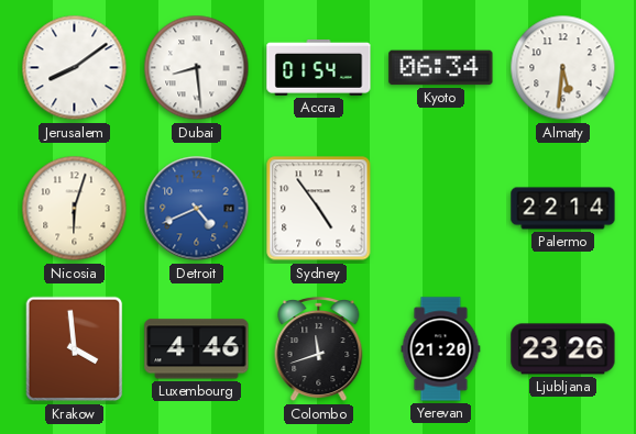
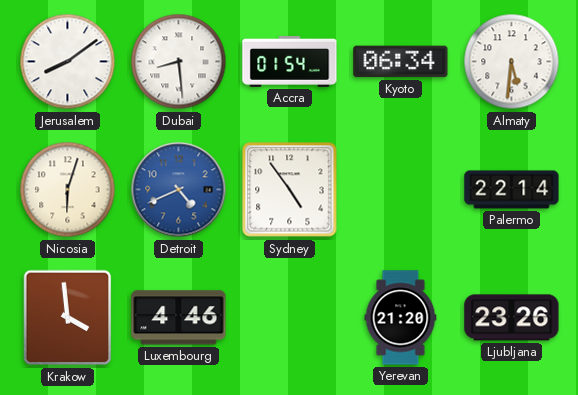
Colombo: 11:42 -> none
